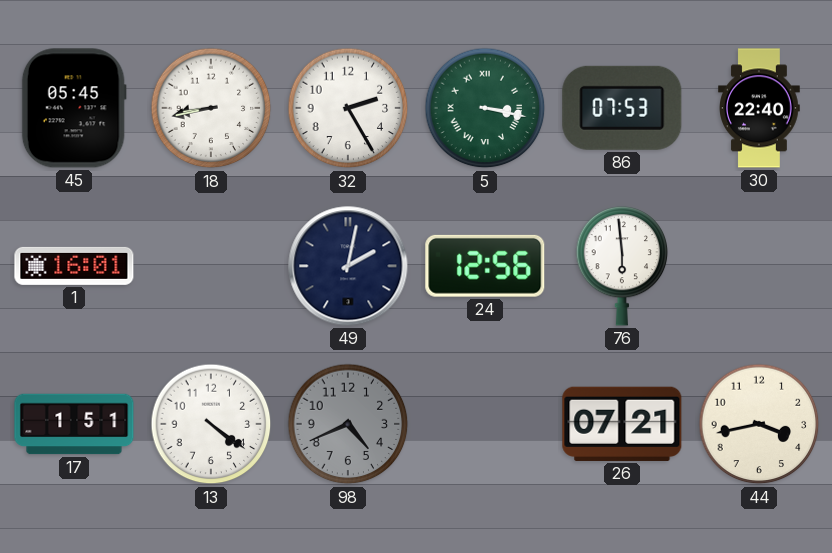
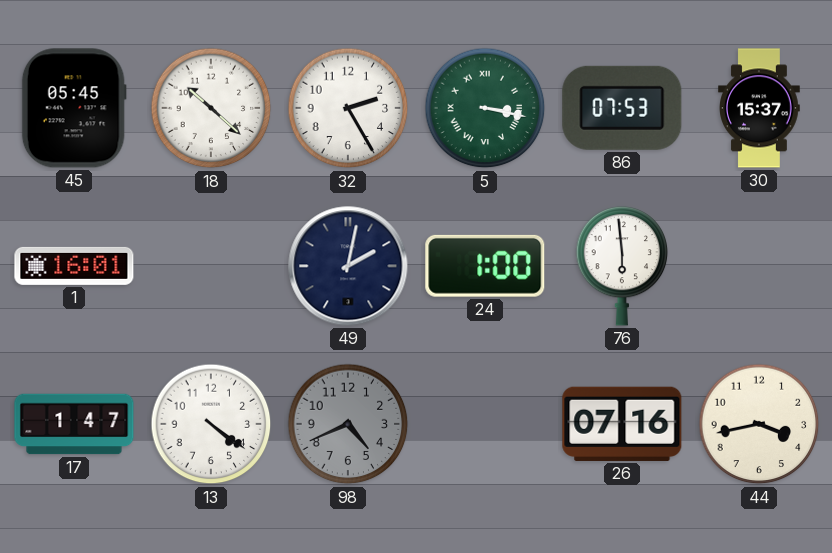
18: 8:43 -> 10:22
30: 22:40 -> 15:37
24: 12:56 -> 1:00
17: 1:51 -> 1:47
26: 07:21 -> 07:16
